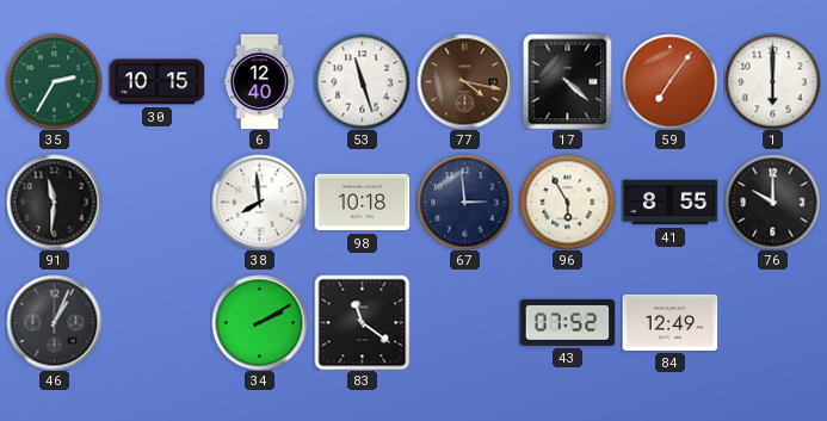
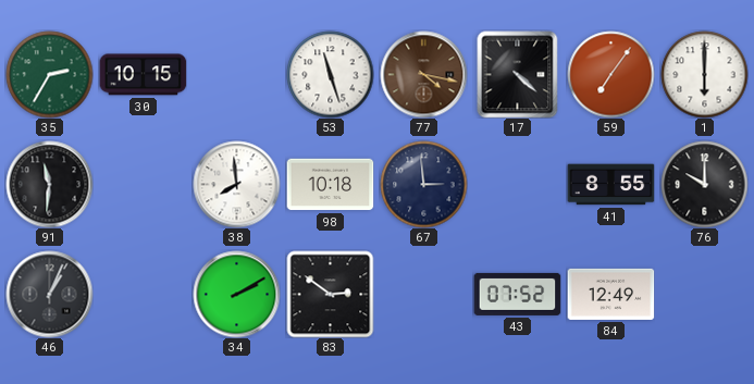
6: 12:40 -> none
96: 5:55 -> none
83: 11:21 -> 2:51
